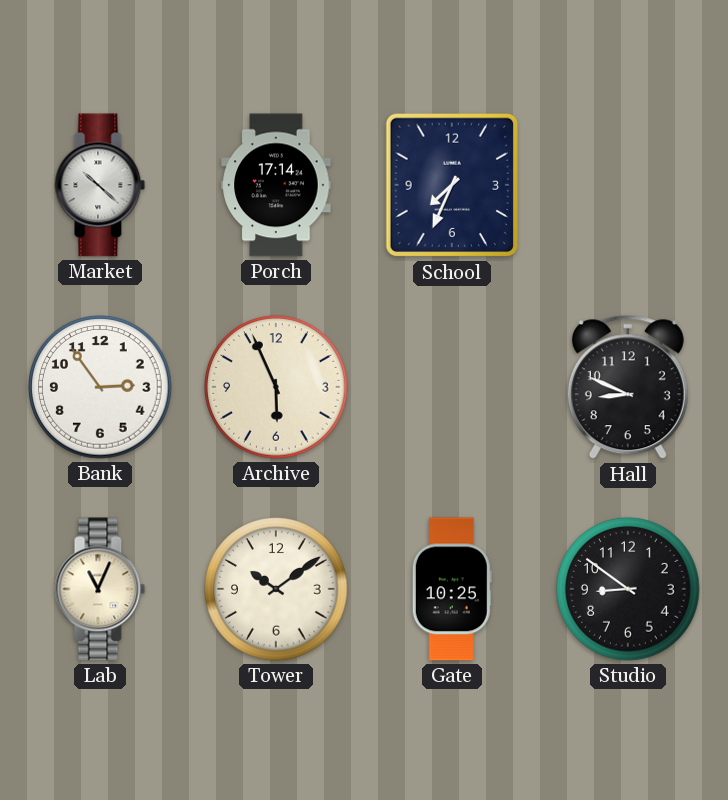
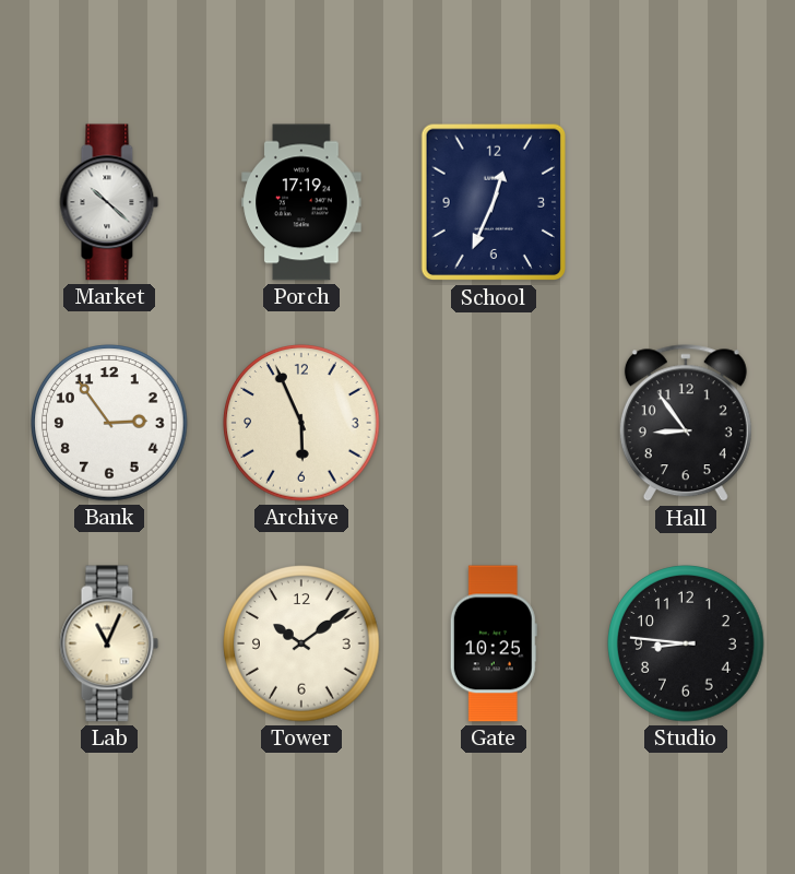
Porch: 17:14 -> 17:19
School: 7:34 -> 12:34
Hall: 8:49 -> 8:54
Studio: 8:51 -> 8:46
